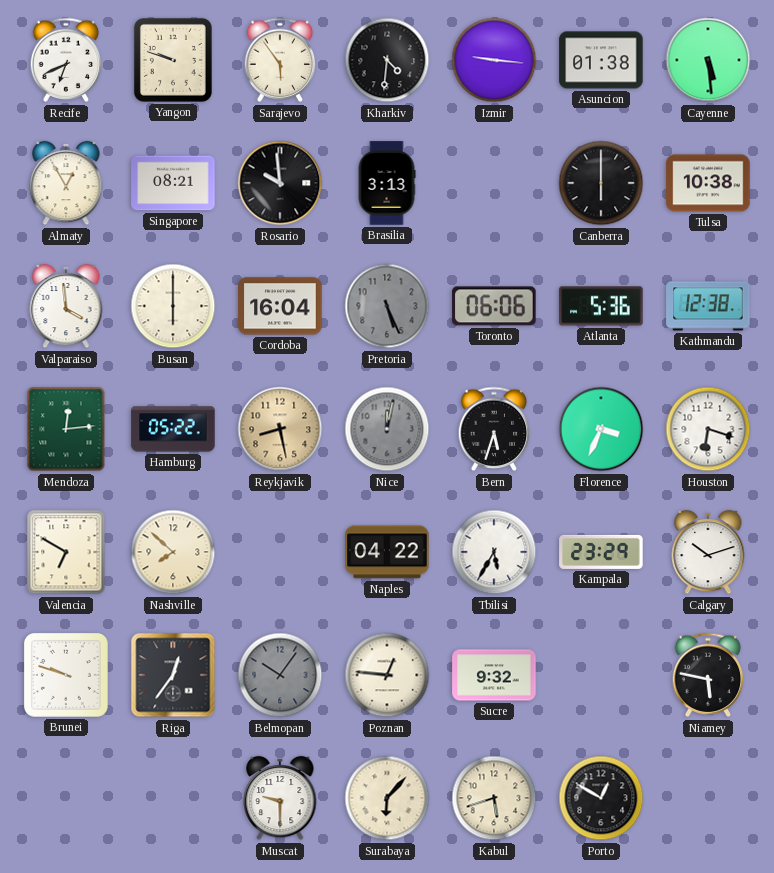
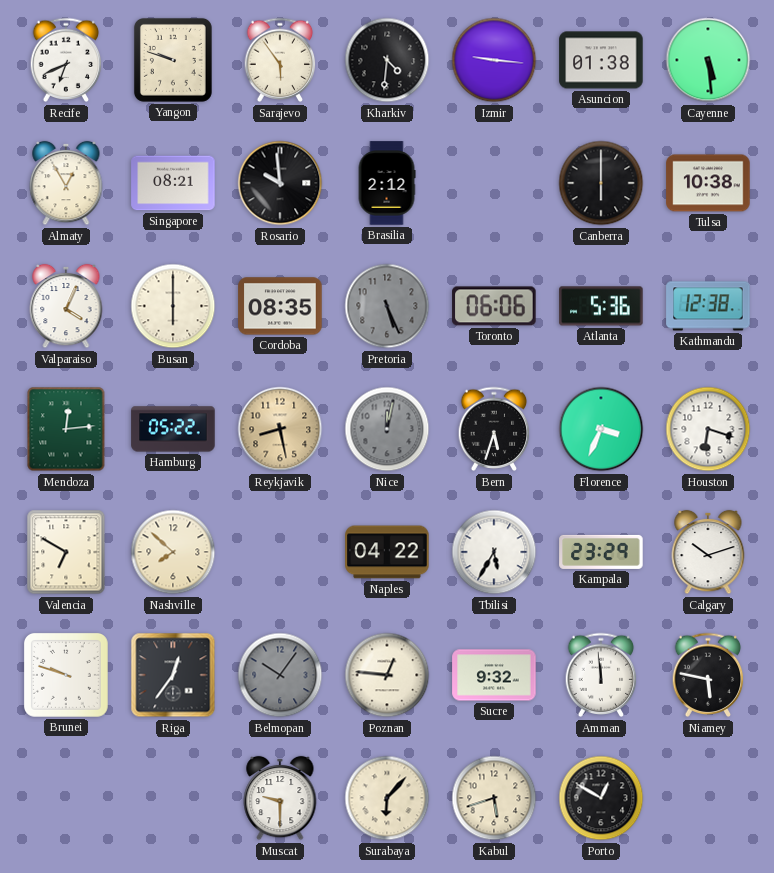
Brasilia: 3:13 -> 2:12
Valparaiso: 3:59 -> 4:04
Cordoba: 16:04 -> 08:35
Amman: none -> 11:59
